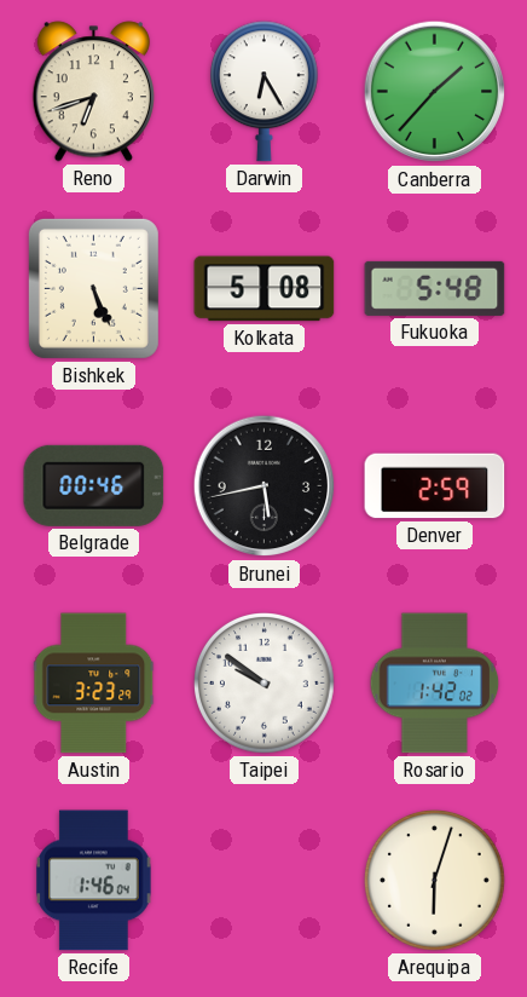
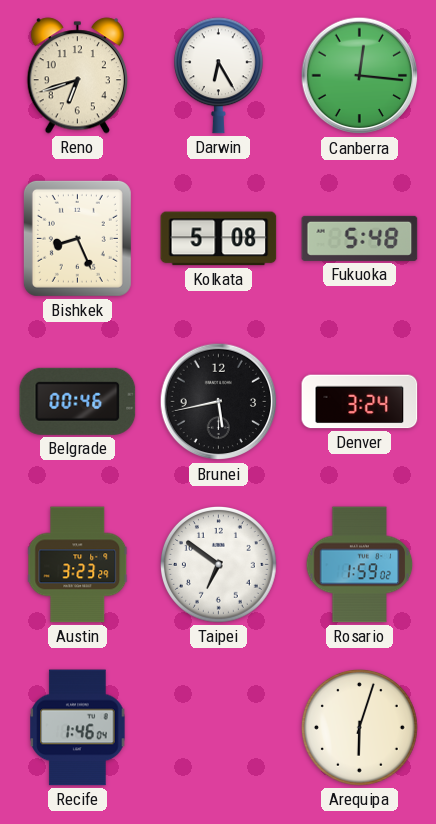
Canberra: 1:37 -> 12:16
Bishkek: 5:26 -> 8:26
Denver: 2:59 -> 3:24
Taipei: 9:51 -> 6:51
Rosario: 1:42 -> 1:59
